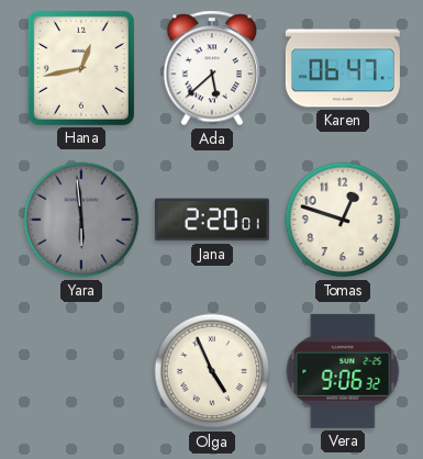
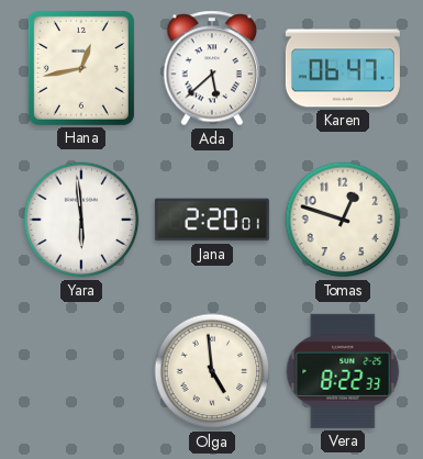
Yara dial: grey -> white
Olga: 4:56 -> 4:59
Vera: 9:06 -> 8:22
